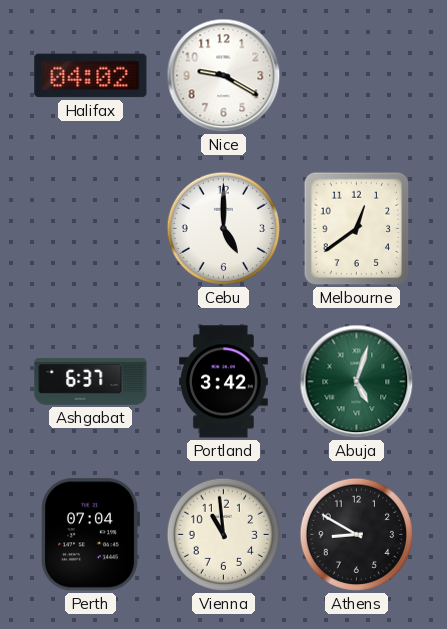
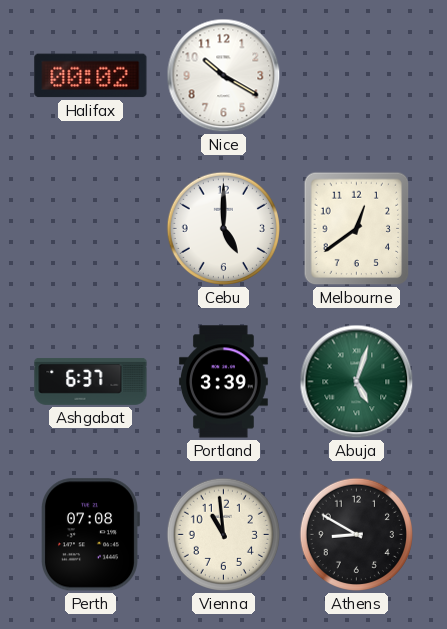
Halifax: 04:02 -> 00:02
Nice: 9:20 -> 10:20
Portland: 3:42 -> 3:39
Perth: 07:04 -> 07:08
